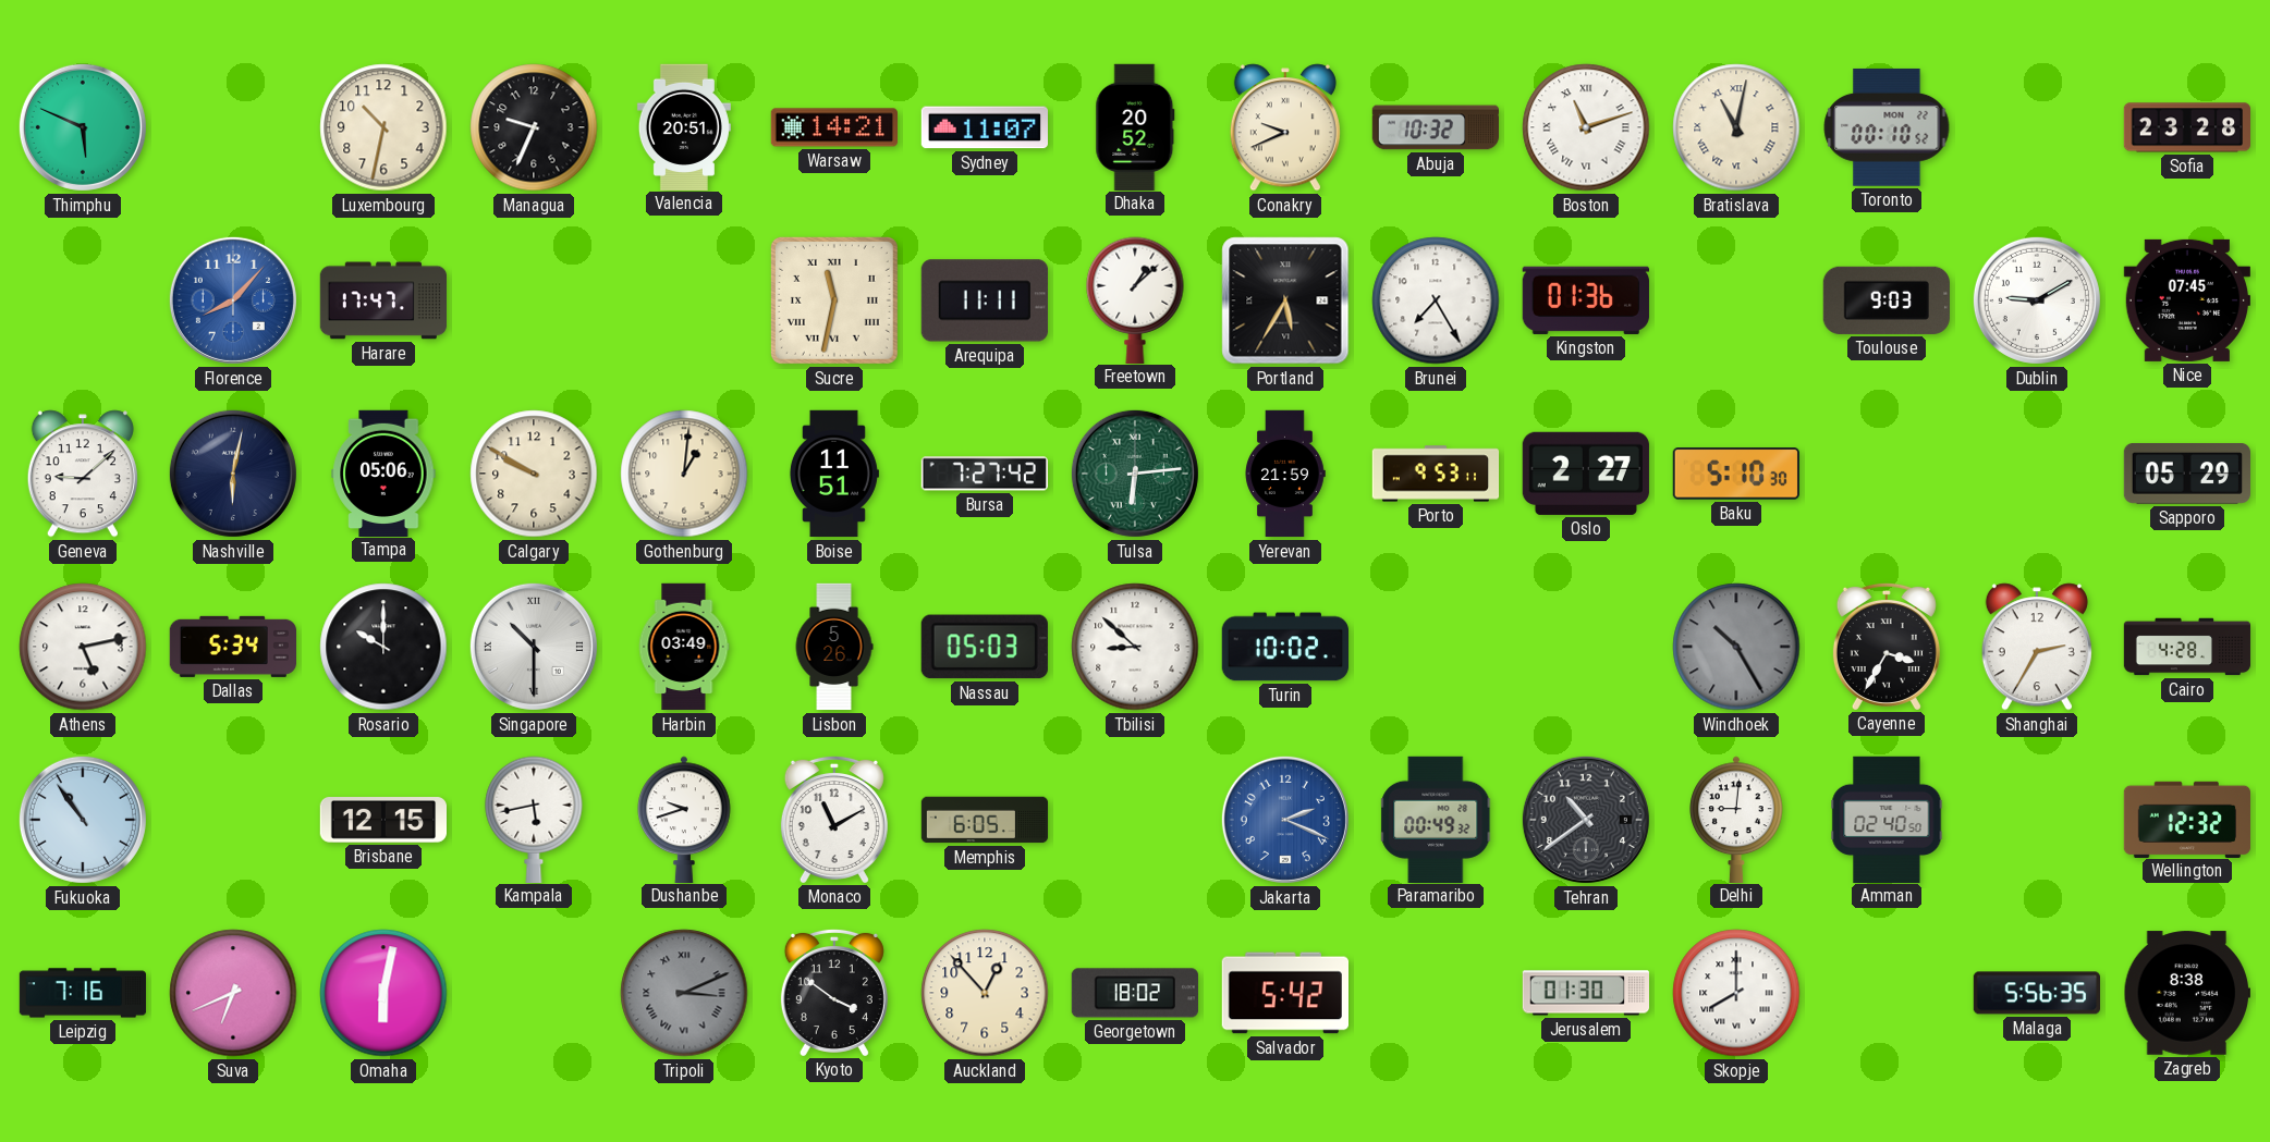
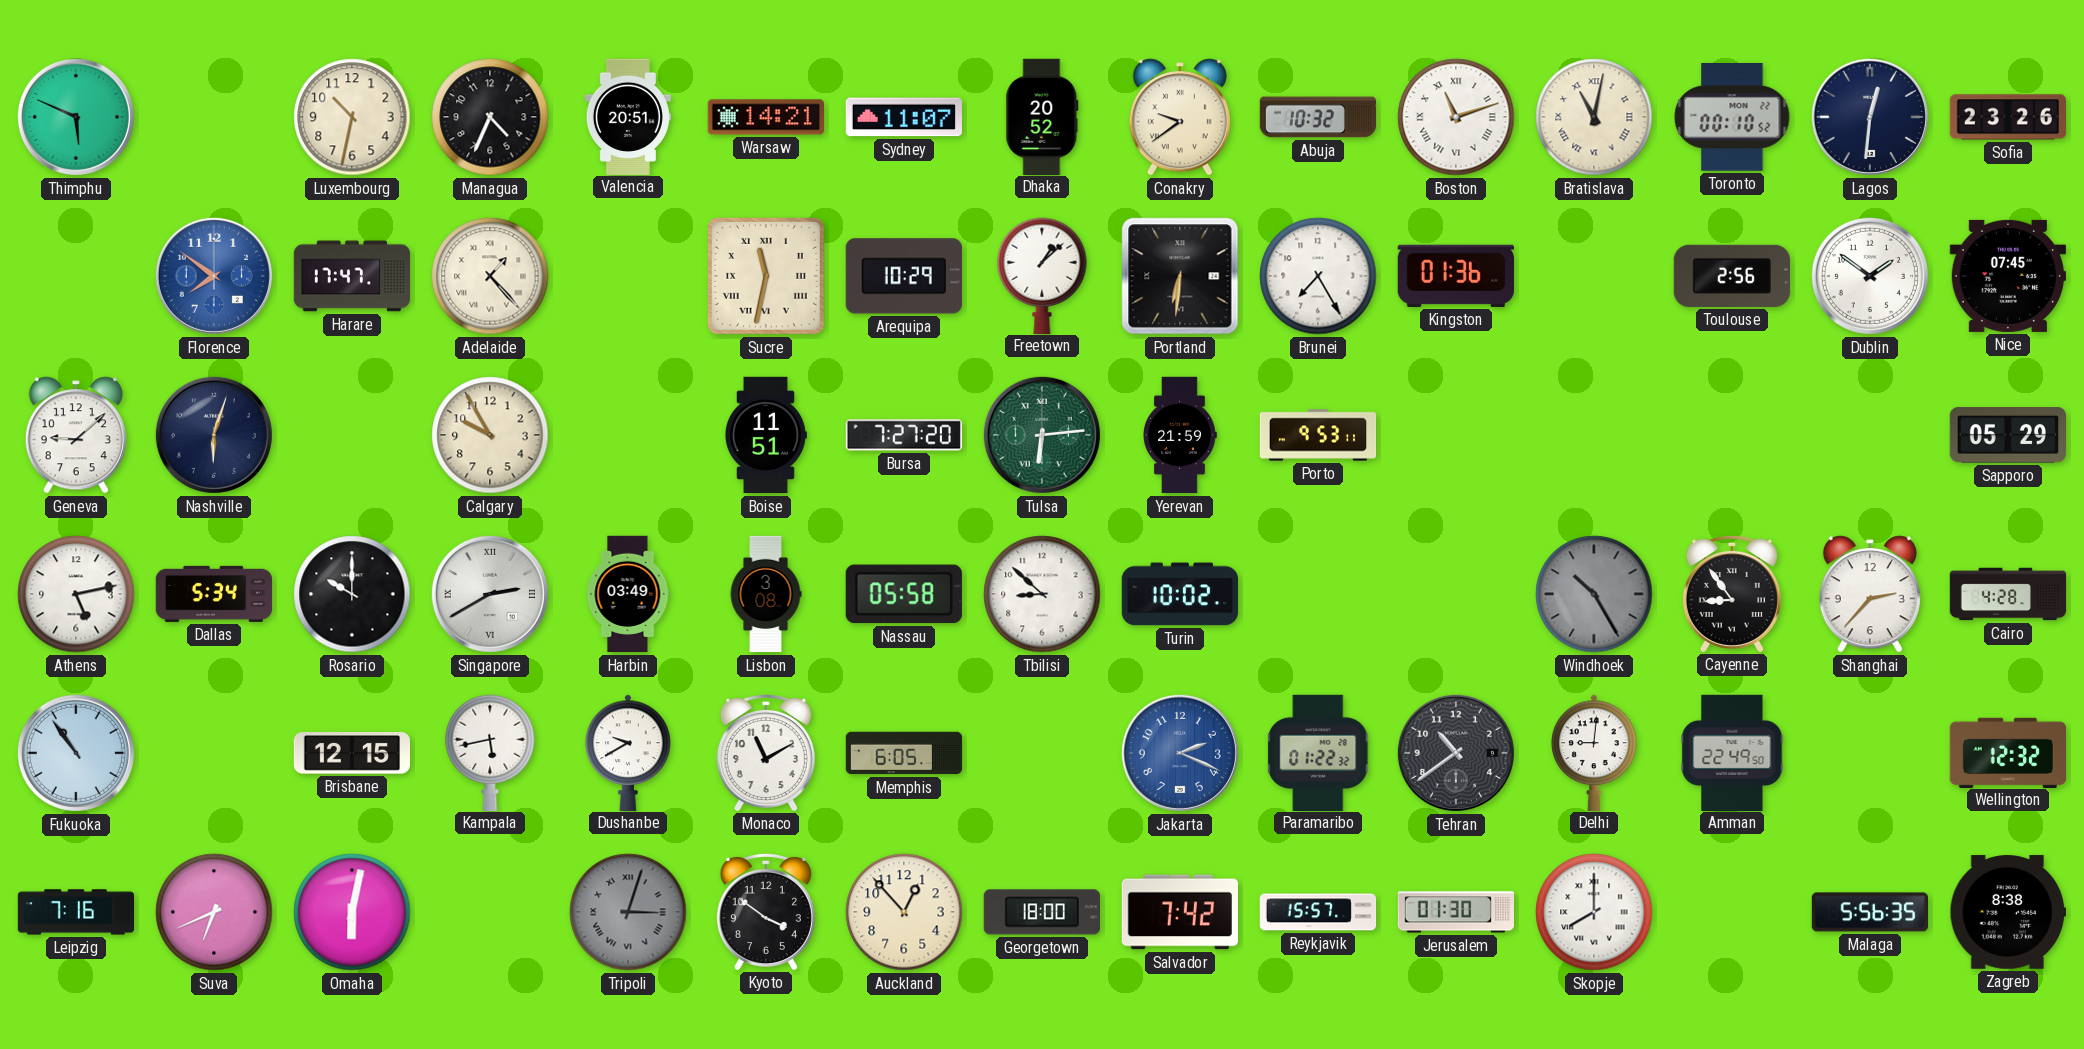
Managua: 9:34 -> 4:34
Conakry: 9:41 -> 9:39
Lagos: none -> 12:31
Sofia: 23:28 -> 23:26
Florence: 8:07 -> 7:51
Adelaide: none -> 1:23
Arequipa: 11:11 -> 10:29
Portland: 5:35 -> 6:31
Toulouse: 9:03 -> 2:56
Dublin: 9:10 -> 1:51
Nashville: 6:02 -> 6:03
Tampa: 05:06 -> none
Calgary: 9:50 -> 9:55
Gothenburg: 1:01 -> none
Bursa: 7:27:42 -> 7:27:20
Oslo: 2:27 -> none
Baku: 5:10 -> none
Singapore: 10:30 -> 2:40
Lisbon: 5:26 -> 3:08
Nassau: 05:03 -> 05:58
Cayenne: 3:35 -> 8:54
Shanghai: 2:35 -> 2:37
Dushanbe: 9:42 -> 9:40
Paramaribo: 00:49 -> 01:22
Amman: 02:40 -> 22:49
Tripoli: 3:11 -> 3:03
Georgetown: 18:02 -> 18:00
Salvador: 5:42 -> 7:42
Reykjavik: none -> 15:57
